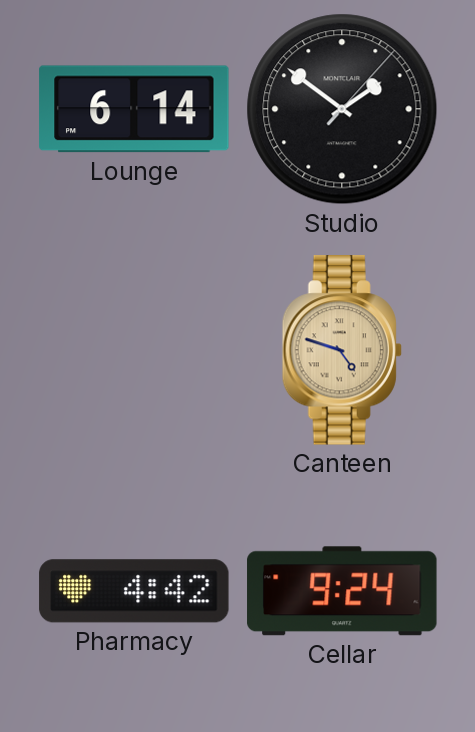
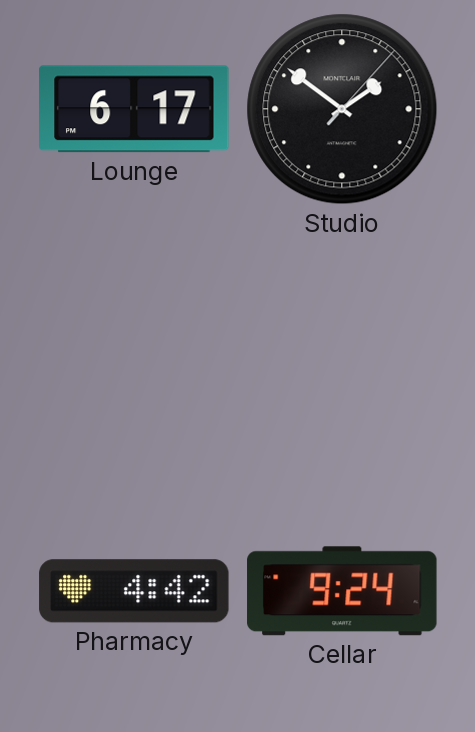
Lounge: 6:14 -> 6:17
Canteen: 4:48 -> none
